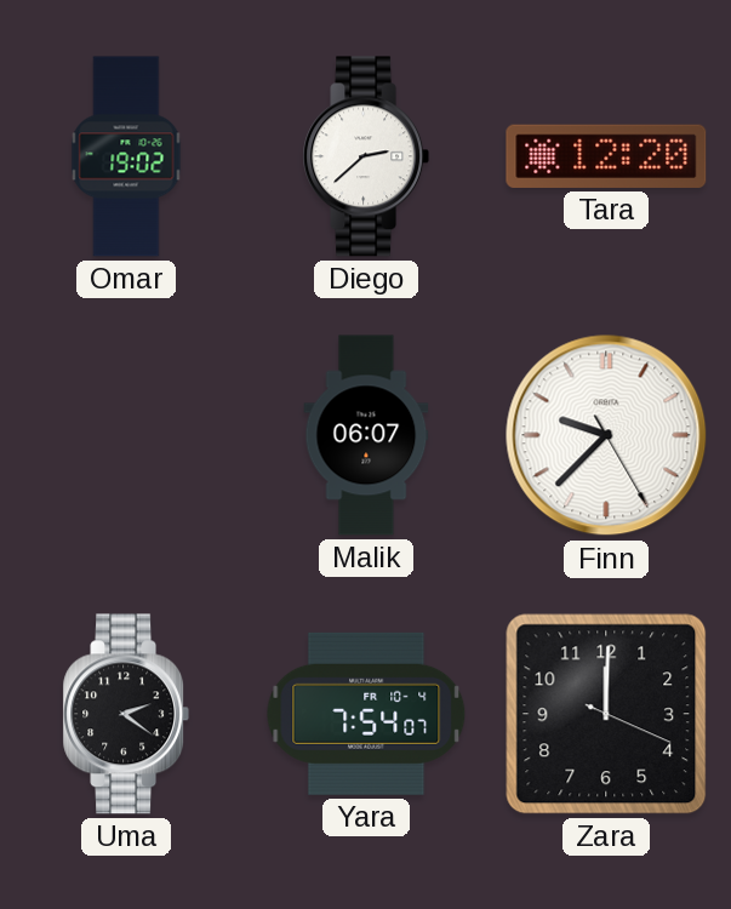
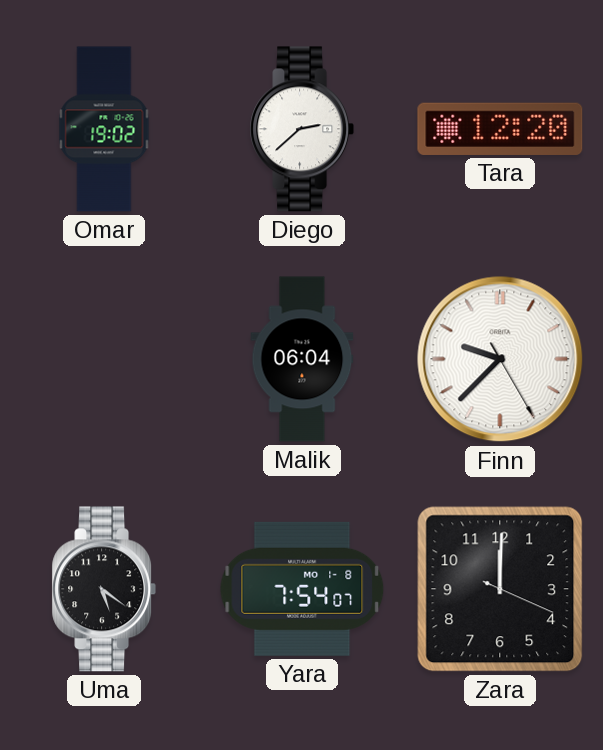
Malik: 06:07 -> 06:04
Uma: 2:21 -> 5:21
Yara date: FR 10-4 -> MO 1-8
